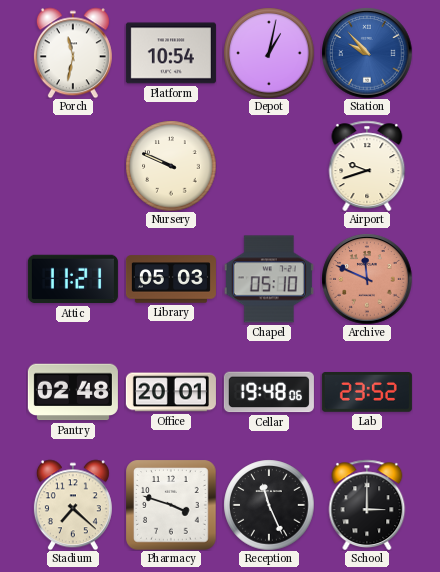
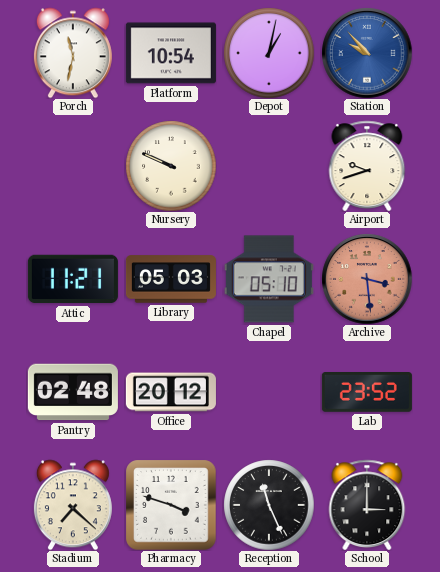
Archive: 11:49 -> 3:29
Office: 20:01 -> 20:12
Cellar: 19:48 -> none
